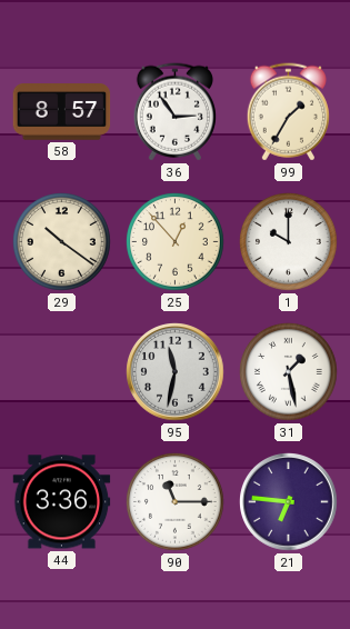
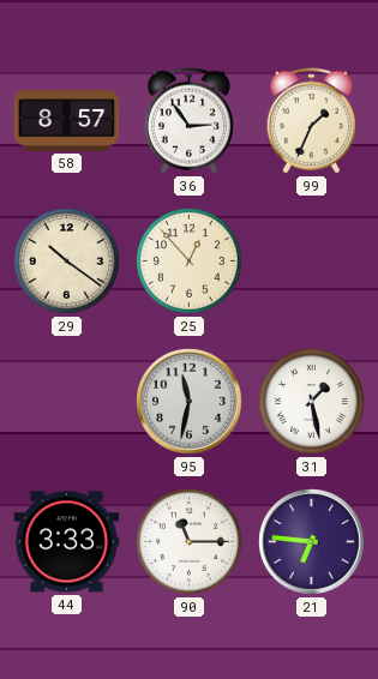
99: 1:35 -> 1:34
1: 10:00 -> none
44: 3:36 -> 3:33
